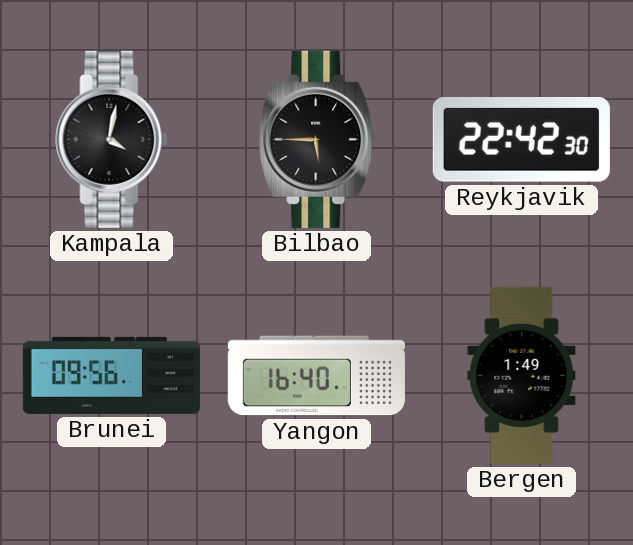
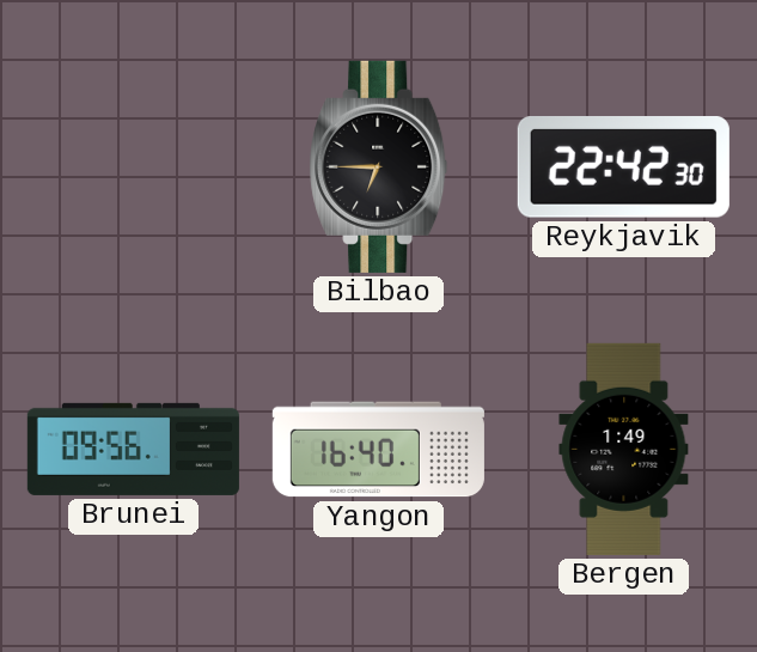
Kampala: 4:02 -> none
Bilbao: 5:45 -> 6:45
